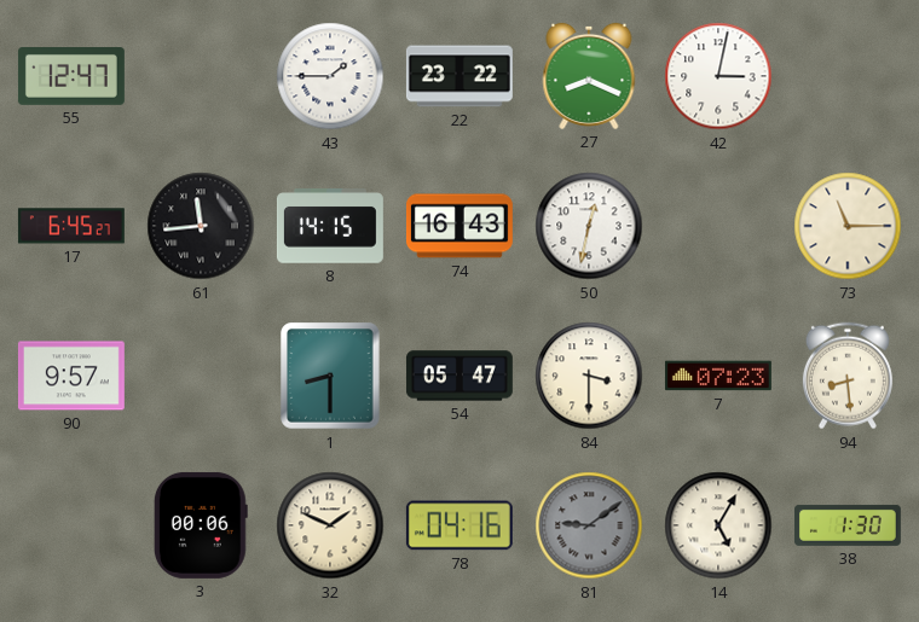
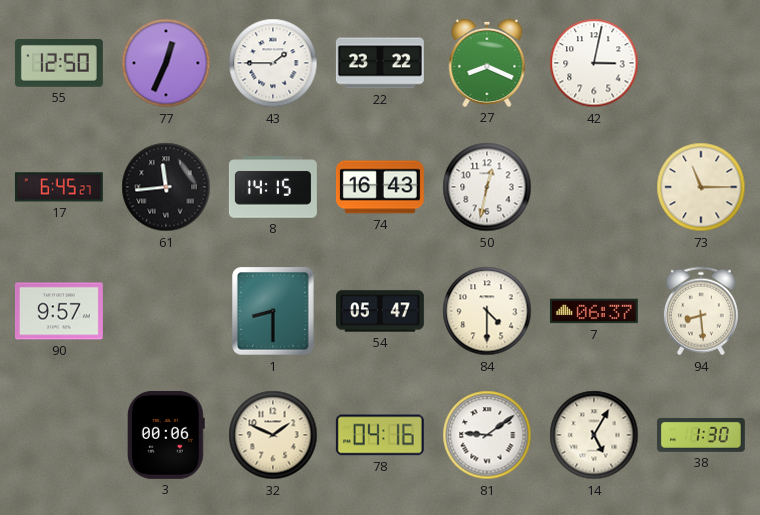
55: 12:47 -> 12:50
77: none -> 12:34
84: 3:30 -> 4:30
7: 07:23 -> 06:37
81 dial: grey -> white
